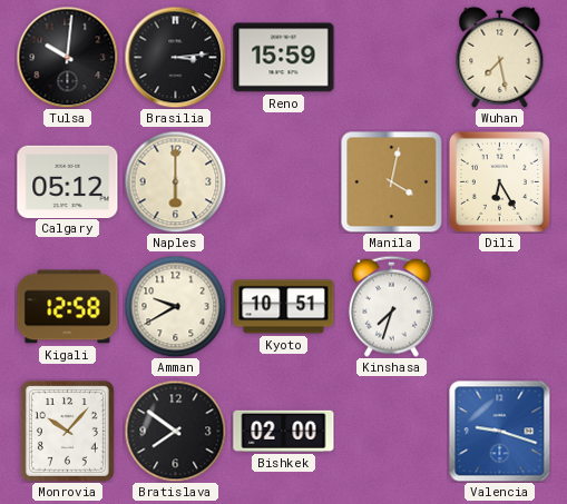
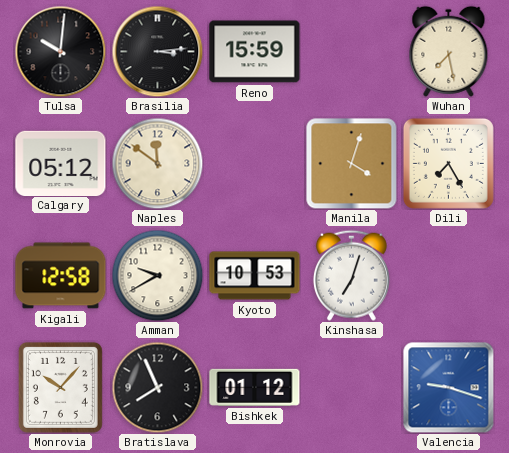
Naples: 6:00 -> 11:51
Manila: 4:02 -> 4:03
Dili: 6:25 -> 7:25
Kyoto: 10:51 -> 10:53
Kinshasa: 7:33 -> 7:03
Bratislava: 7:51 -> 7:56
Bishkek: 02:00 -> 01:12
